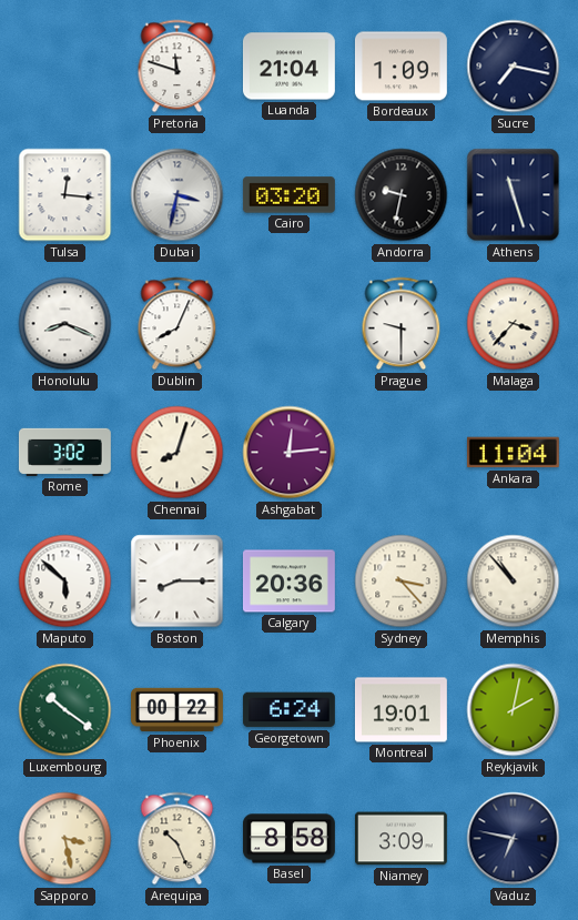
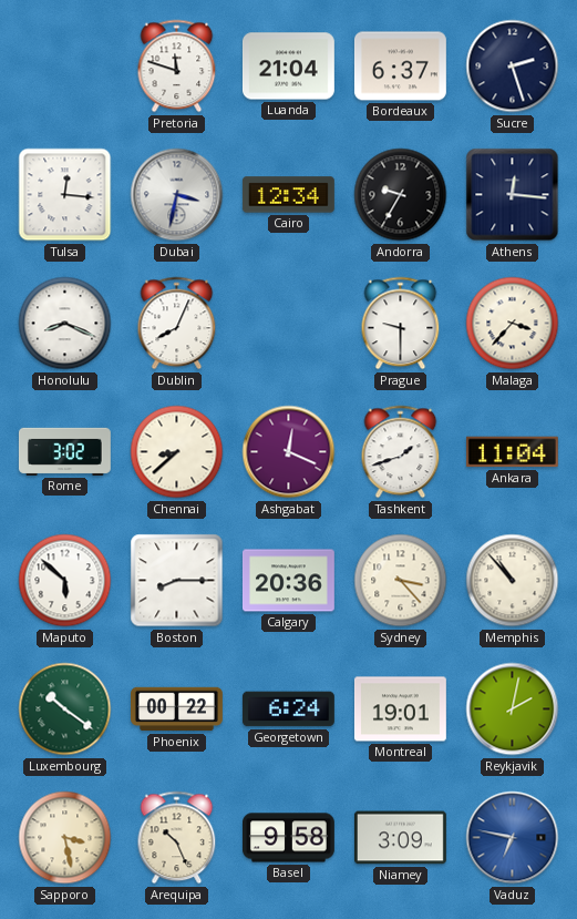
Bordeaux: 1:09 -> 6:37
Sucre: 7:17 -> 2:27
Cairo: 03:20 -> 12:34
Andorra: 9:32 -> 9:35
Athens: 11:27 -> 12:16
Chennai: 8:03 -> 8:38
Ashgabat: 12:14 -> 12:19
Tashkent: none -> 1:42
Basel: 8:58 -> 9:58
Vaduz dial: navy -> blue
